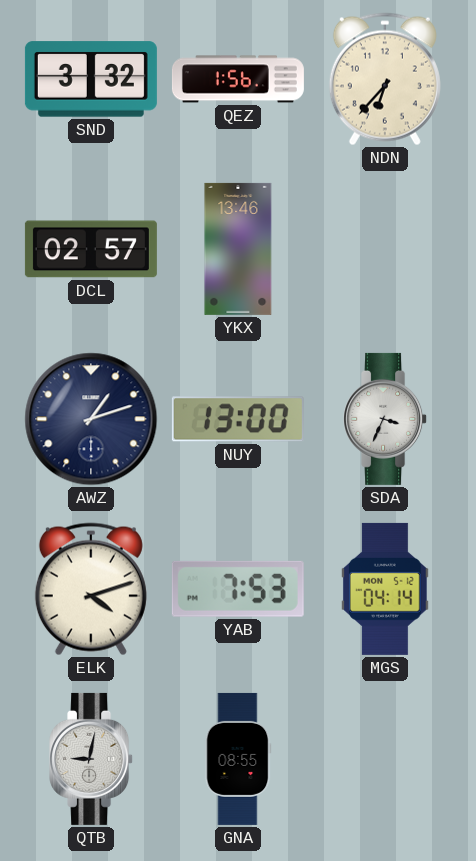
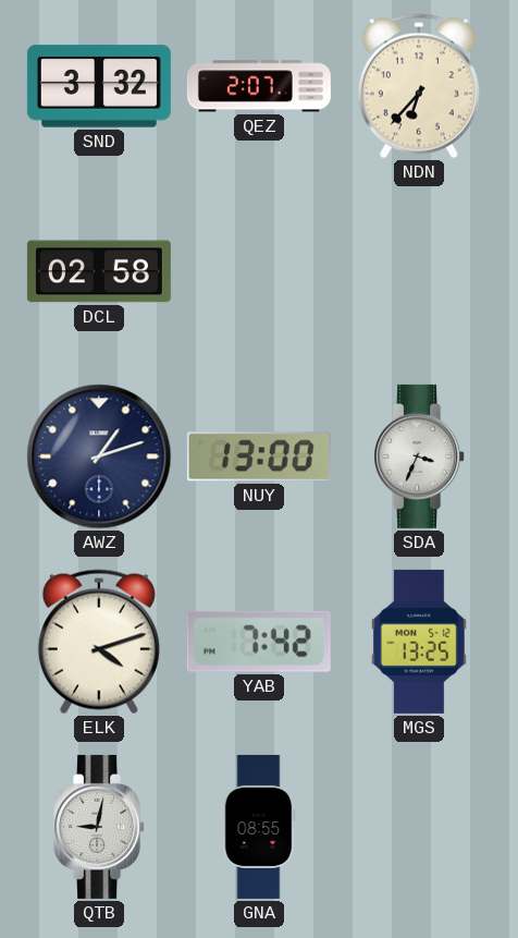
QEZ: 1:56 -> 2:07
DCL: 02:57 -> 02:58
YKX: 13:46 -> none
YAB: 7:53 -> 7:42
MGS: 04:14 -> 13:25
